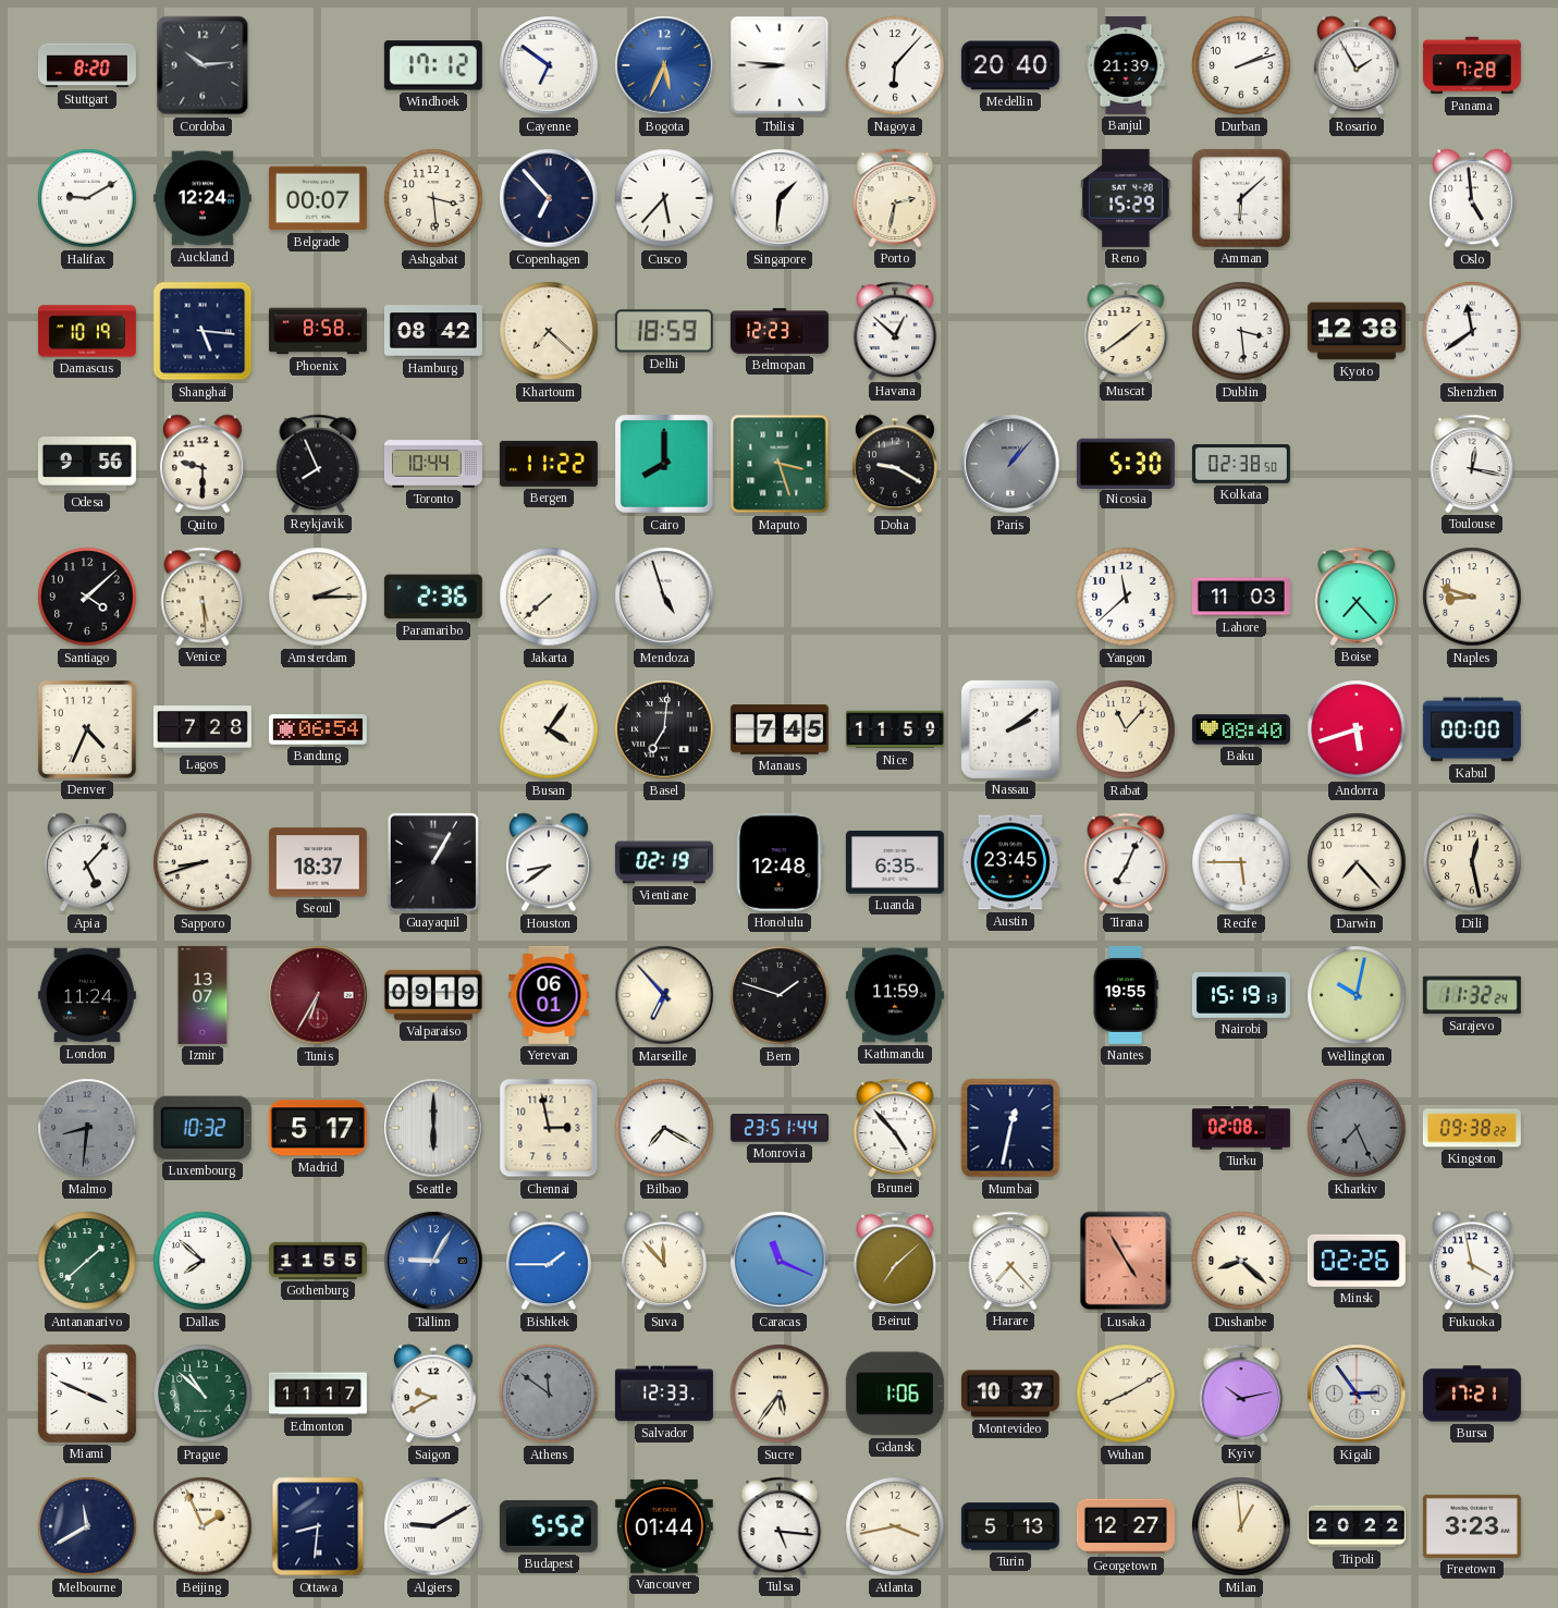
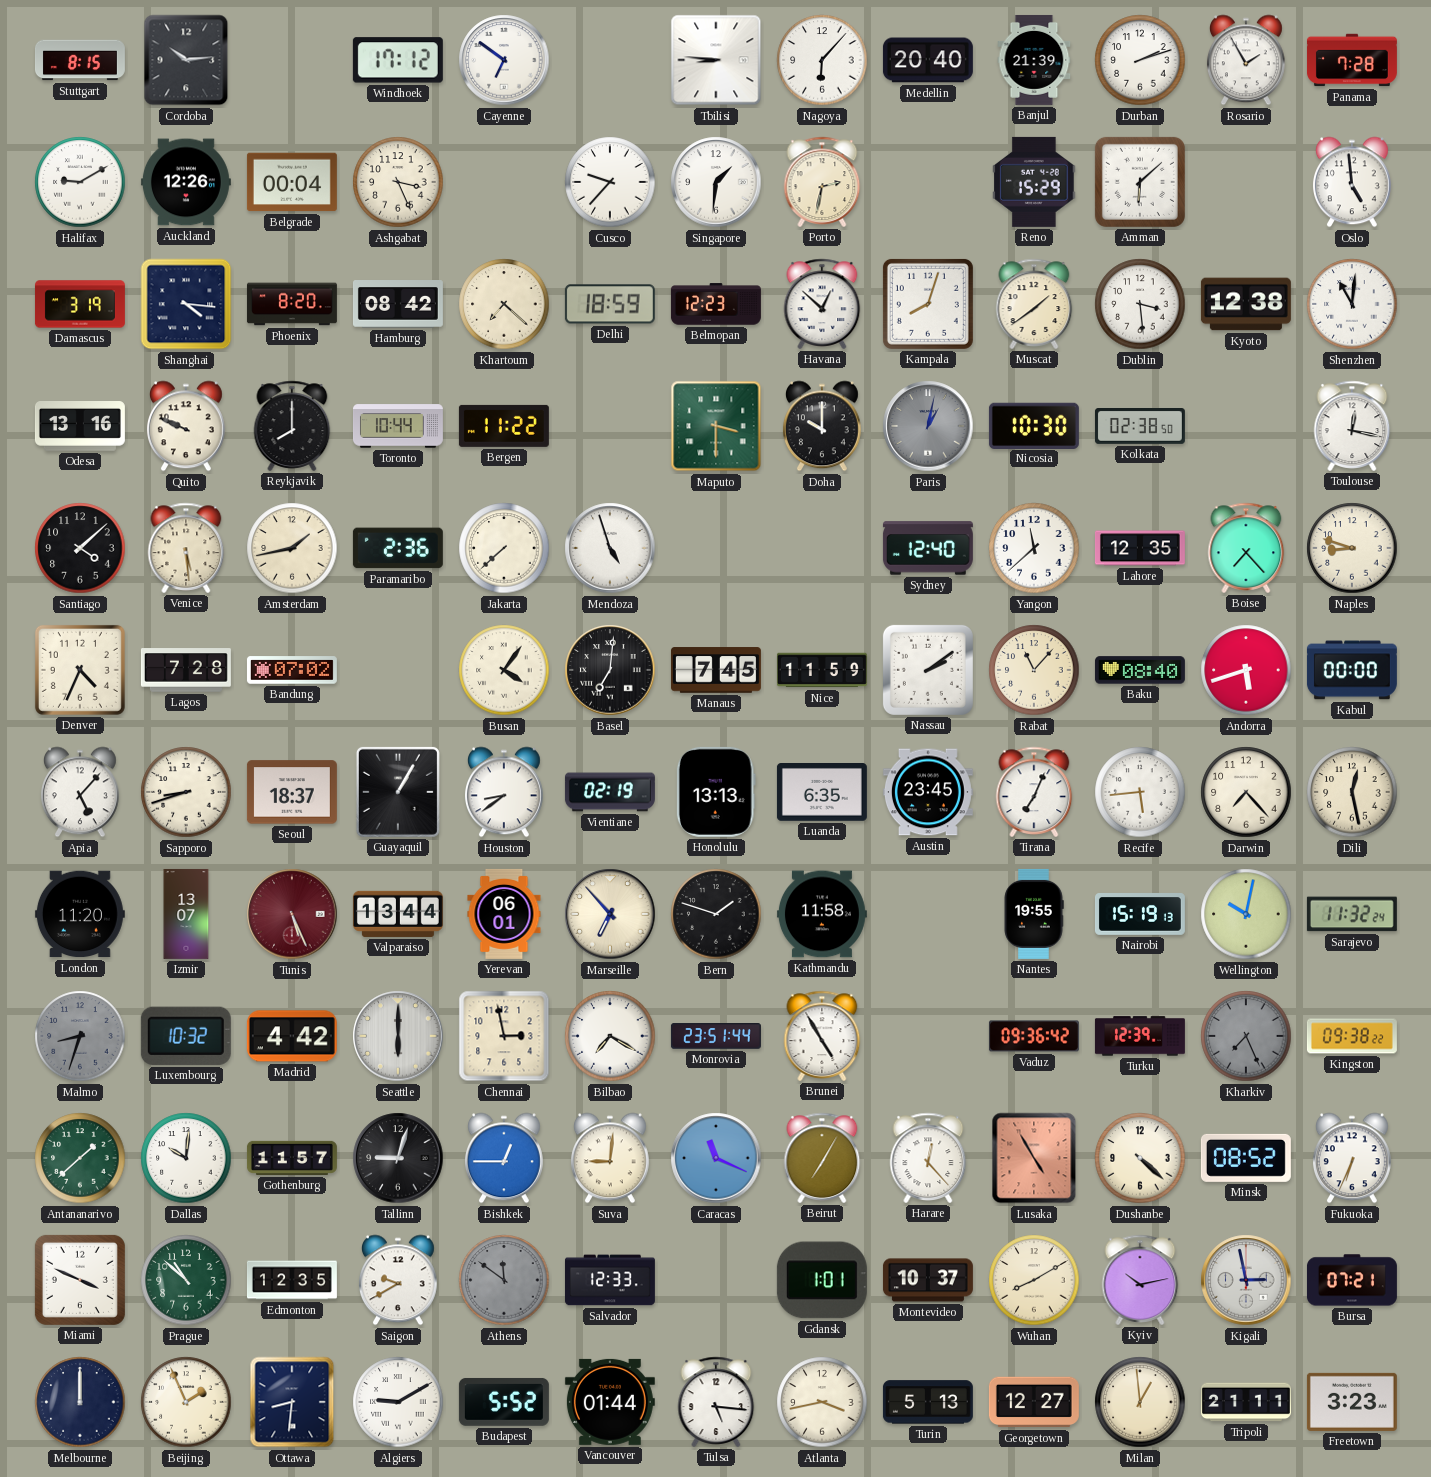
Stuttgart: 8:20 -> 8:15
Bogota: 5:34 -> none
Auckland: 12:24 -> 12:26
Belgrade: 00:07 -> 00:04
Ashgabat: 3:29 -> 3:26
Copenhagen: 6:53 -> none
Cusco: 5:37 -> 9:37
Damascus: 10:19 -> 3:19
Shanghai: 5:16 -> 4:16
Phoenix: 8:58 -> 8:20
Kampala: none -> 8:03
Shenzhen: 11:39 -> 11:01
Odesa: 9:56 -> 13:16
Quito: 9:30 -> 9:49
Reykjavik: 7:56 -> 8:00
Cairo: 8:00 -> none
Maputo: 3:27 -> 3:30
Doha: 9:20 -> 10:00
Paris: 1:07 -> 1:02
Nicosia: 5:30 -> 10:30
Amsterdam: 2:15 -> 1:43
Sydney: none -> 12:40
Lahore: 11:03 -> 12:35
Bandung: 06:54 -> 07:02
Honolulu: 12:48 -> 13:13
Recife: 5:45 -> 5:44
London: 11:24 -> 11:20
Tunis: 6:35 -> 5:26
Valparaiso: 09:19 -> 13:44
Kathmandu: 11:59 -> 11:58
Malmo: 8:31 -> 8:33
Madrid: 5:17 -> 4:42
Brunei: 4:53 -> 4:55
Mumbai: 12:32 -> none
Vaduz: none -> 09:36
Turku: 02:08 -> 12:39
Dallas: 7:52 -> 10:01
Gothenburg: 11:55 -> 11:57
Tallinn: 9:05 -> 9:03
Tallinn dial: blue -> black
Bishkek: 1:45 -> 12:45
Suva: 11:53 -> 9:01
Beirut: 7:08 -> 7:05
Harare: 7:23 -> 12:23
Dushanbe: 8:22 -> 4:22
Minsk: 02:26 -> 08:52
Fukuoka: 3:58 -> 6:34
Edmonton: 11:17 -> 12:35
Sucre: 5:36 -> none
Gdansk: 1:06 -> 1:01
Kigali: 2:54 -> 2:58
Bursa: 17:21 -> 07:21
Melbourne: 11:40 -> 12:00
Tripoli: 20:22 -> 21:11
